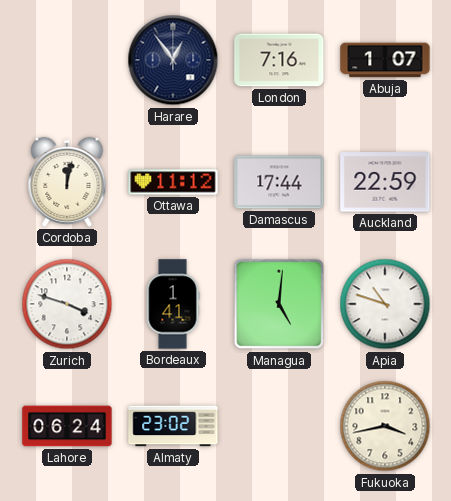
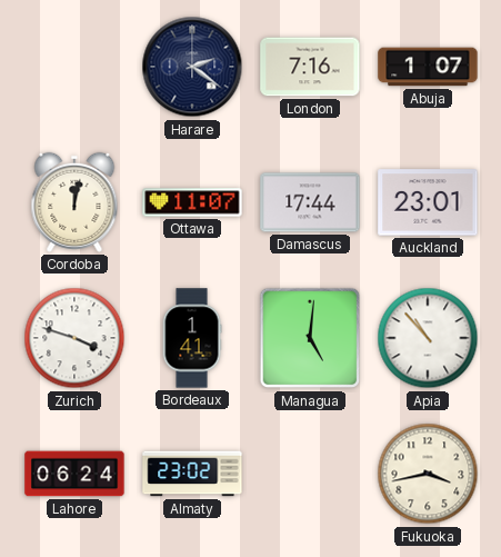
Harare: 12:54 -> 2:21
Ottawa: 11:12 -> 11:07
Auckland: 22:59 -> 23:01
Apia: 10:48 -> 10:53
